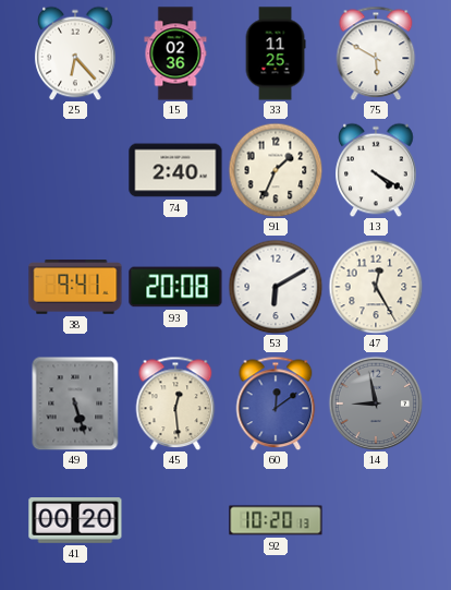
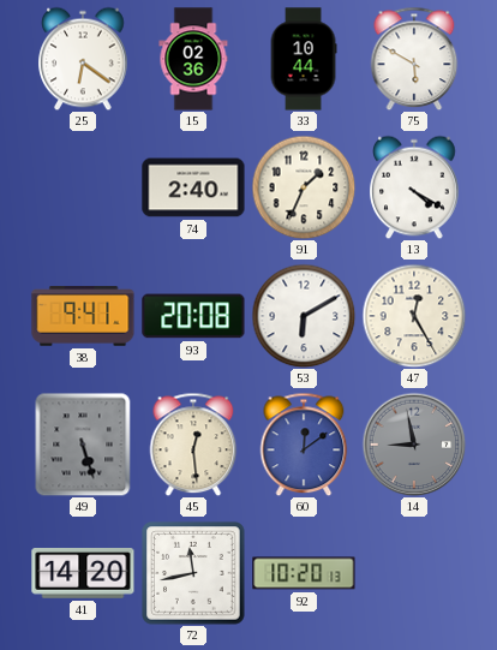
25: 6:23 -> 6:21
33: 11:25 -> 10:44
41: 00:20 -> 14:20
72: none -> 11:43
